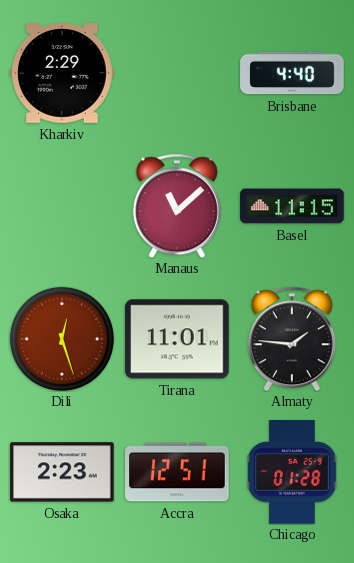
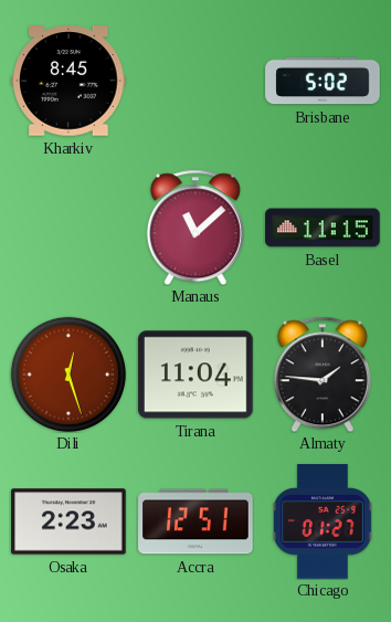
Kharkiv: 2:29 -> 8:45
Brisbane: 4:40 -> 5:02
Tirana: 11:01 -> 11:04
Chicago: 01:28 -> 01:27
